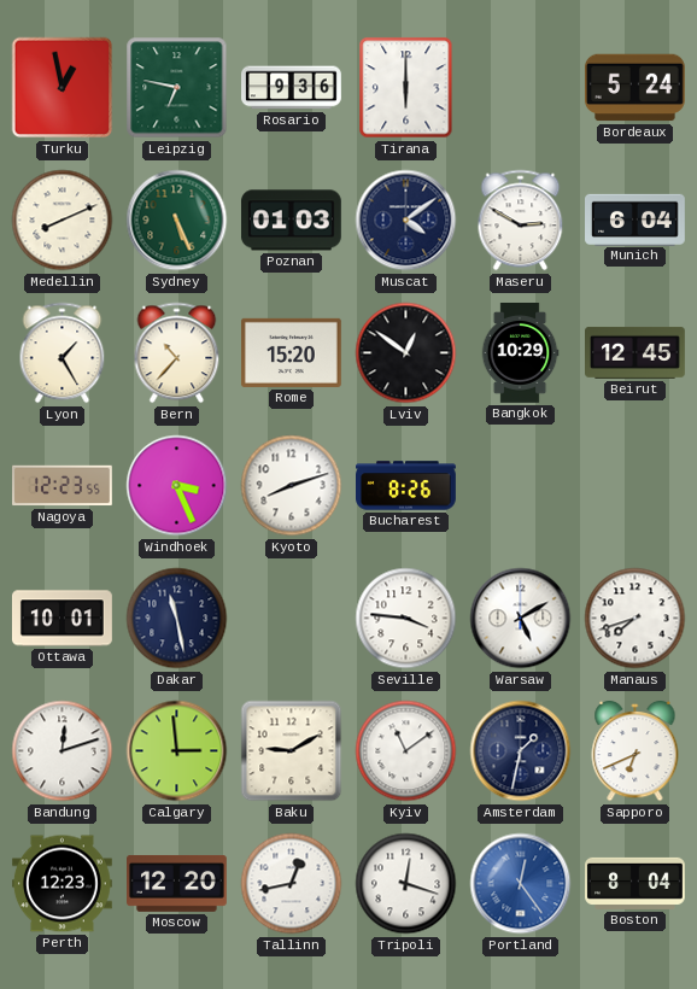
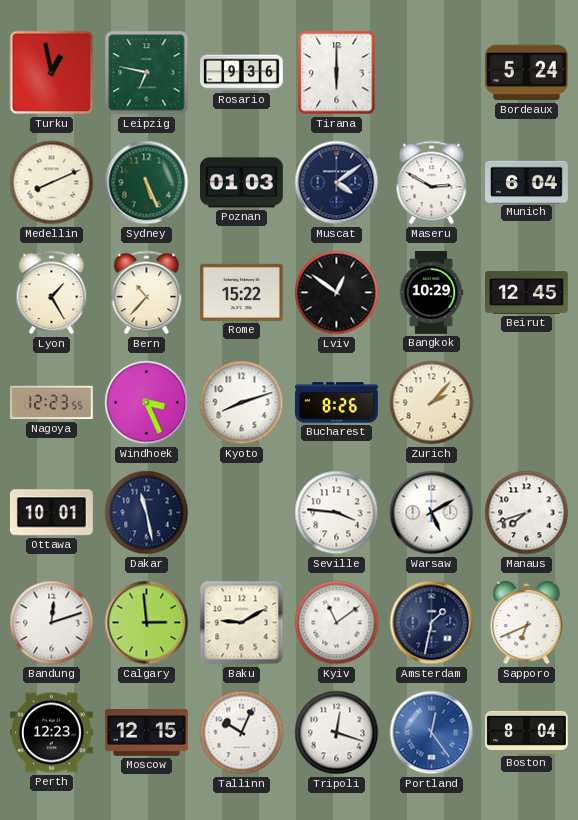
Rome: 15:20 -> 15:22
Zurich: none -> 2:07
Moscow: 12:20 -> 12:15
Tallinn: 12:43 -> 10:04
